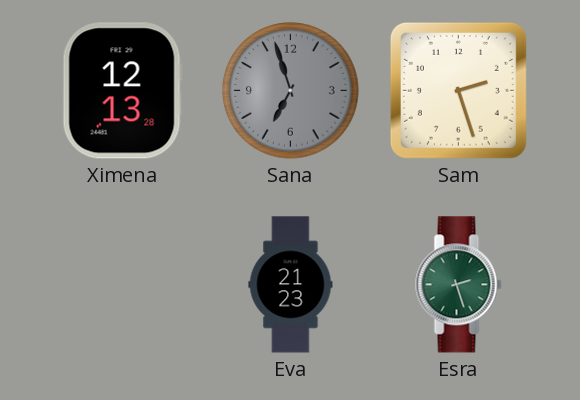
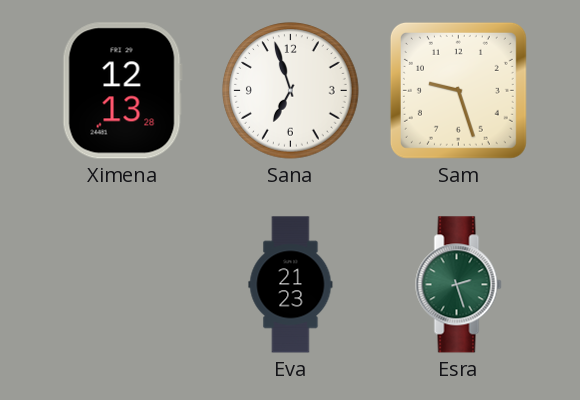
Sana dial: grey -> white
Sam: 2:27 -> 9:27
